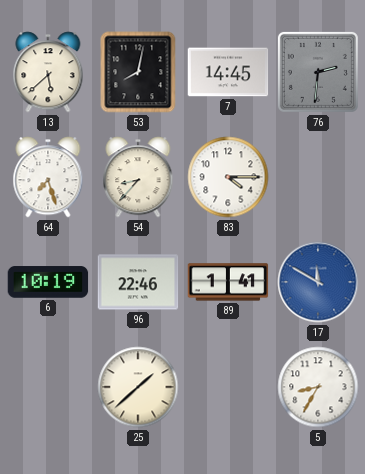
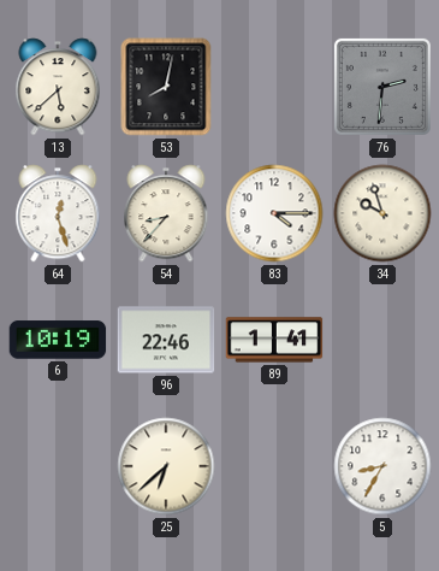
7: 14:45 -> none
64: 7:27 -> 12:27
34: none -> 9:57
17: 11:50 -> none
25: 1:38 -> 6:38
